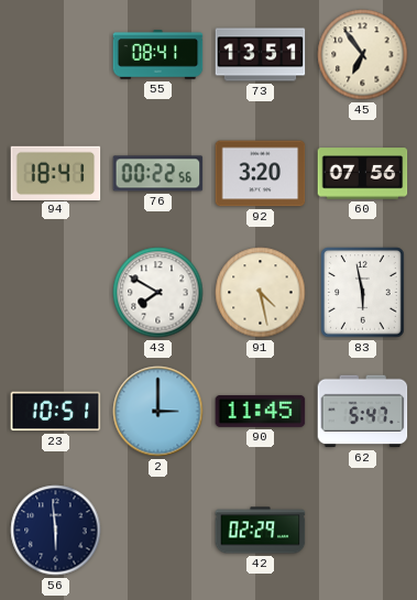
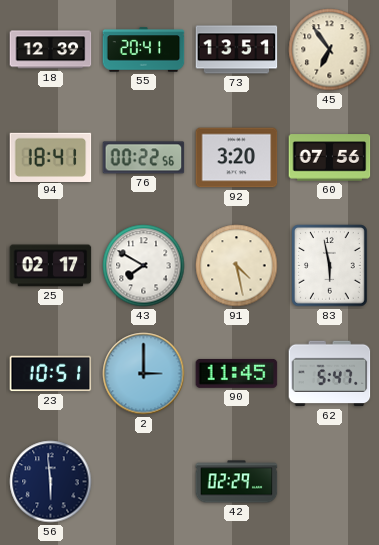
18: none -> 12:39
55: 08:41 -> 20:41
25: none -> 02:17
